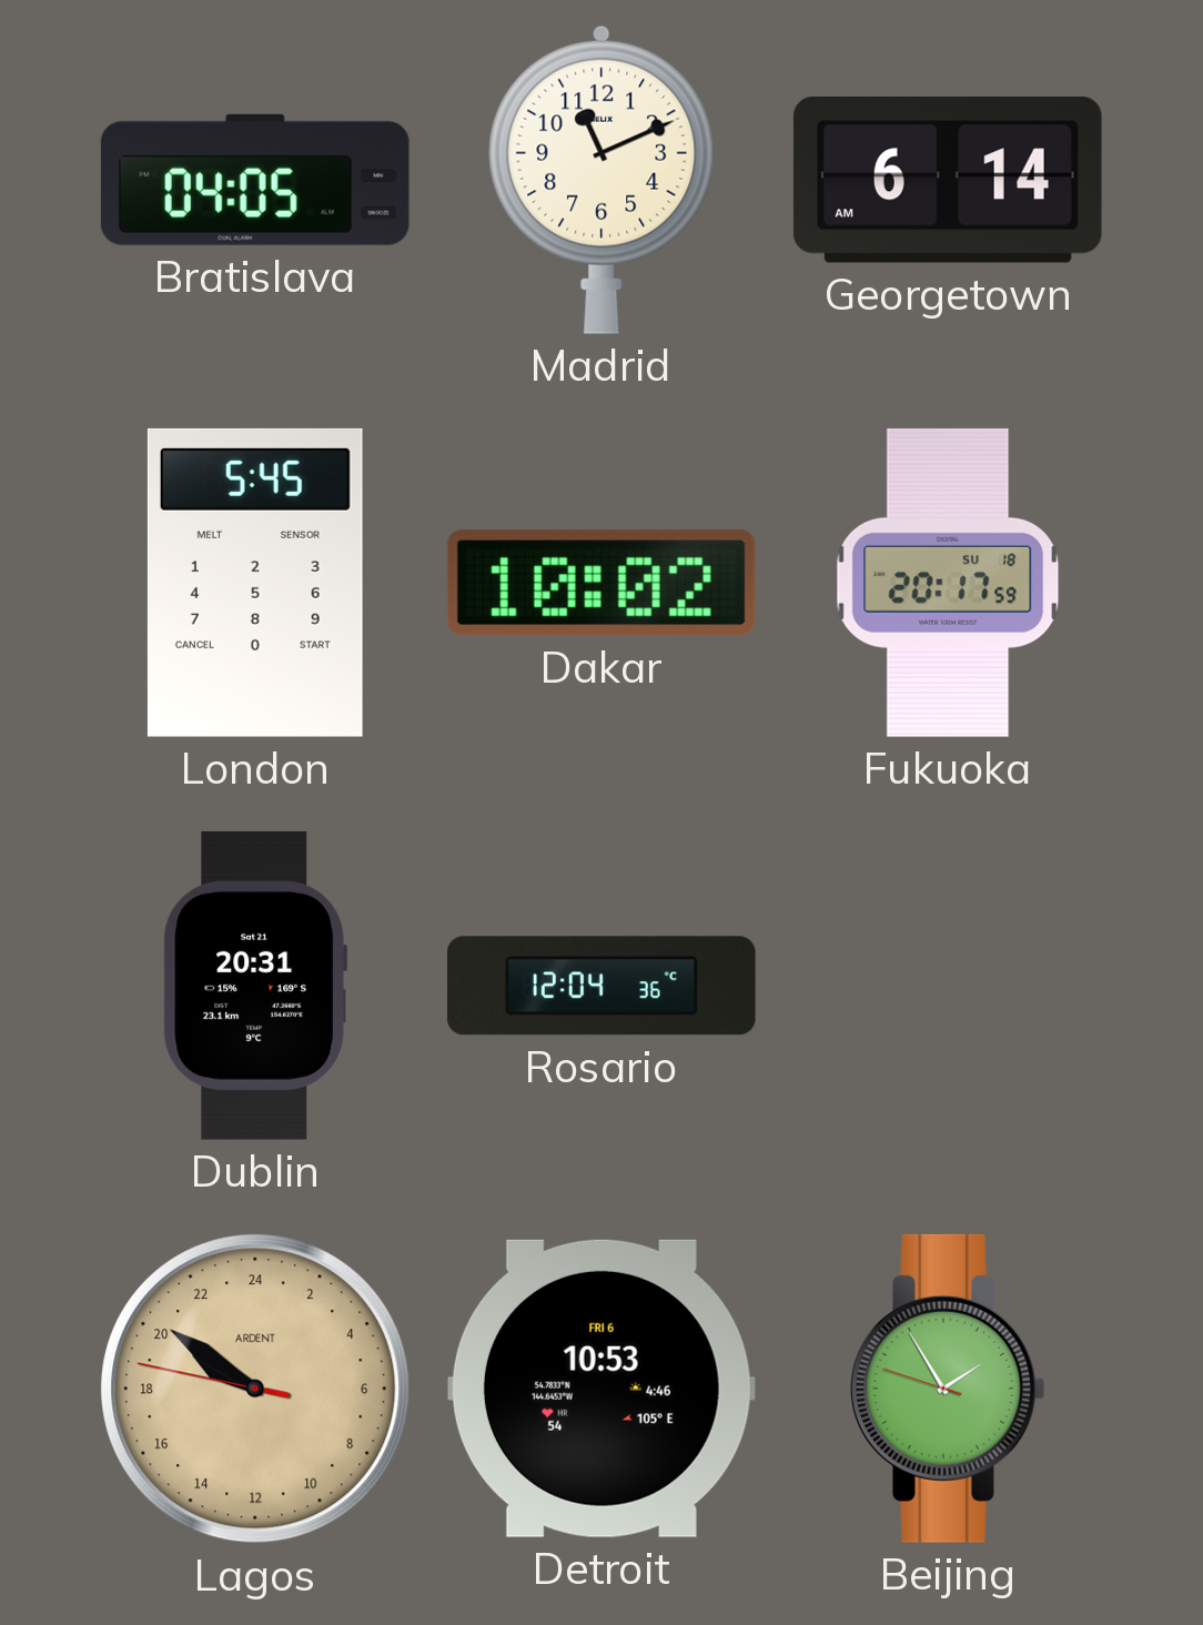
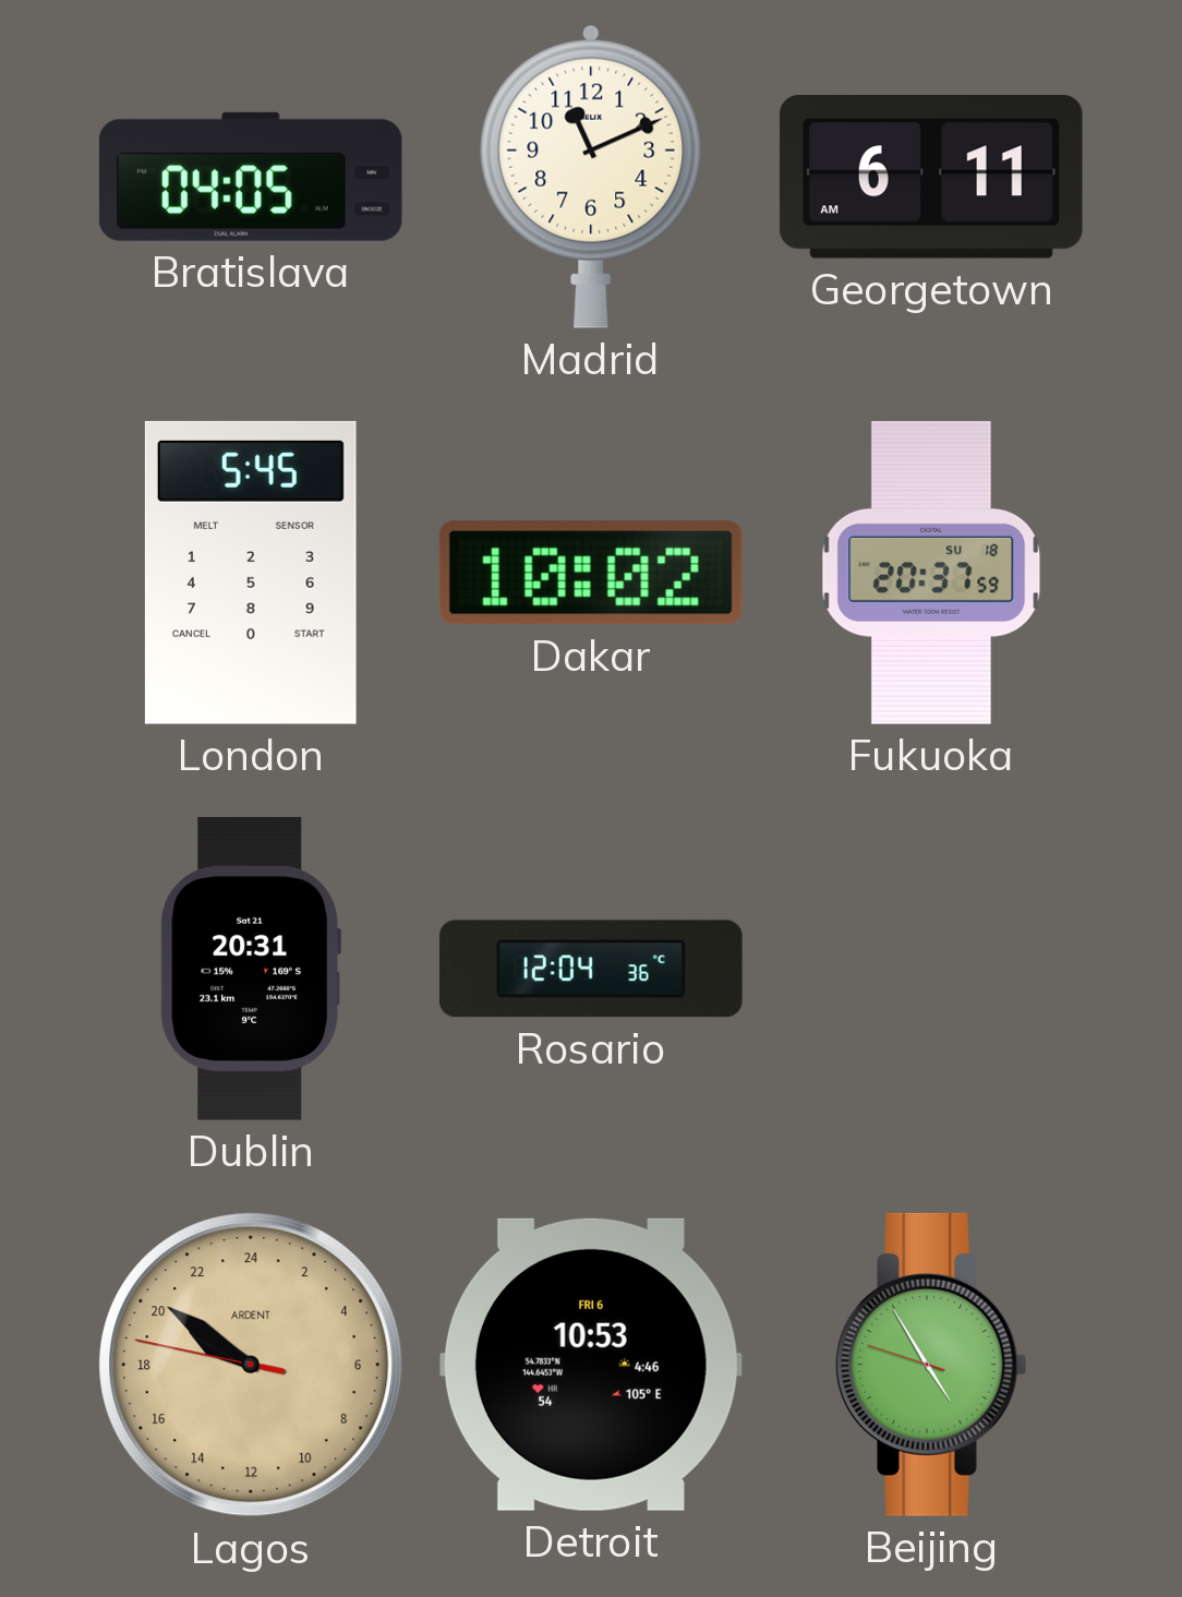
Georgetown: 6:14 -> 6:11
Fukuoka: 20:17 -> 20:37
Beijing: 1:54 -> 4:54
